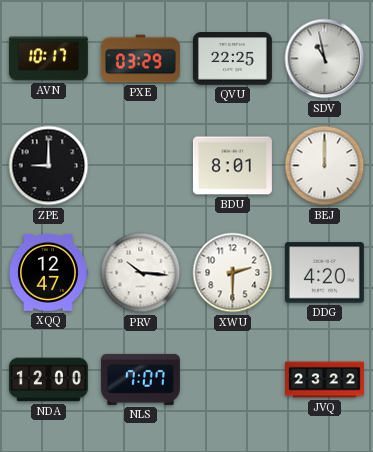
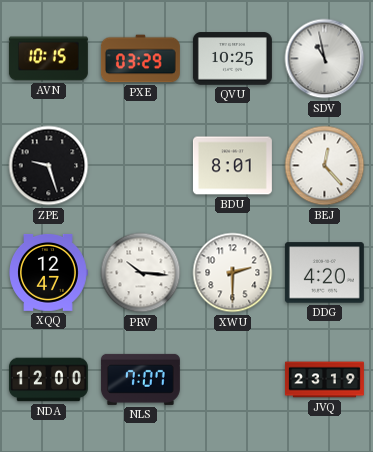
AVN: 10:17 -> 10:15
QVU: 22:25 -> 10:25
ZPE: 9:00 -> 9:27
BEJ: 12:00 -> 12:23
JVQ: 23:22 -> 23:19
